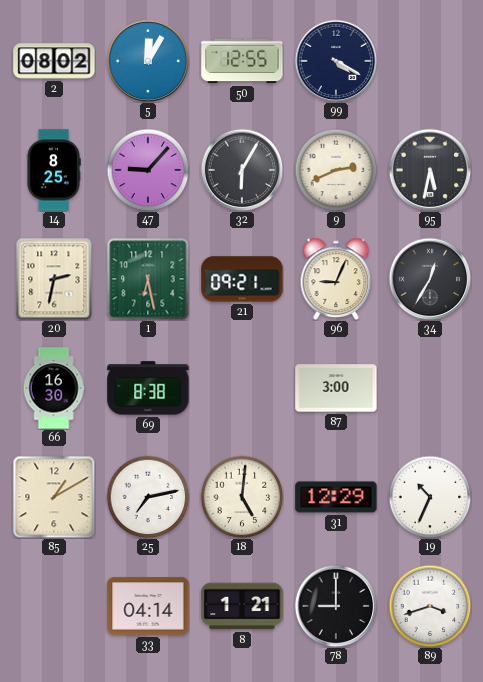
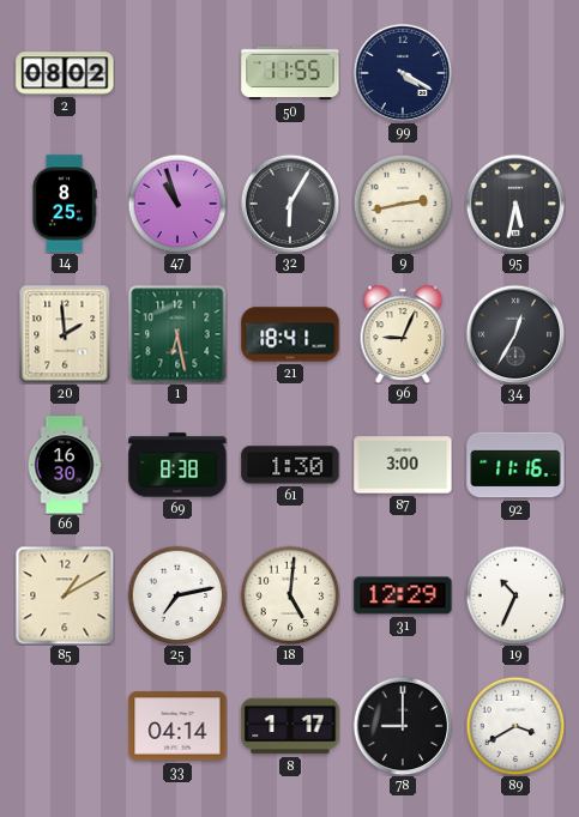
5: 12:05 -> none
50: 12:55 -> 11:55
47: 9:07 -> 10:57
9: 2:41 -> 2:43
20: 2:32 -> 1:59
21: 09:21 -> 18:41
61: none -> 1:30
92: none -> 11:16
8: 1:21 -> 1:17
89: 3:42 -> 3:40
